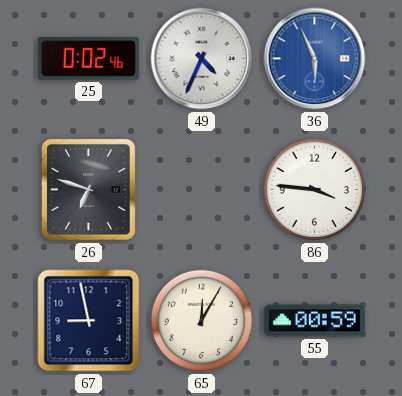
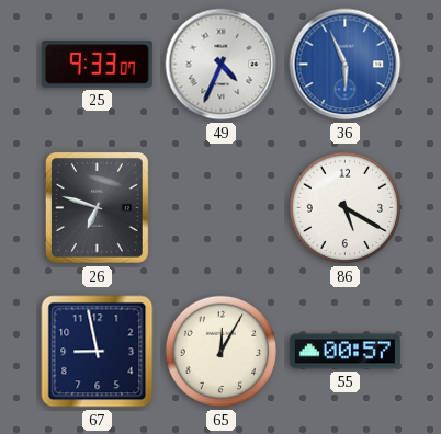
25: 0:02 -> 9:33
86: 3:46 -> 5:20
55: 00:59 -> 00:57
